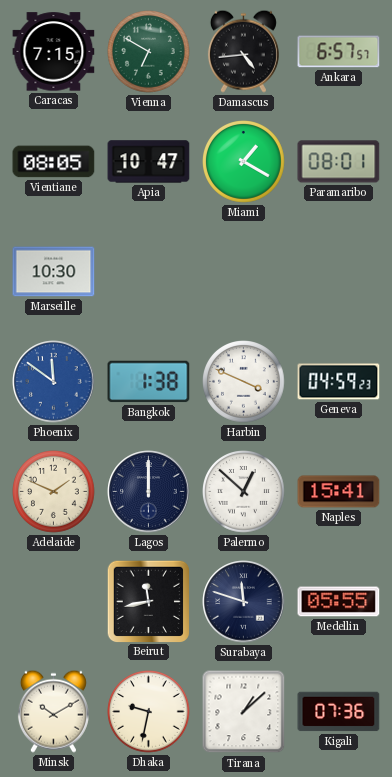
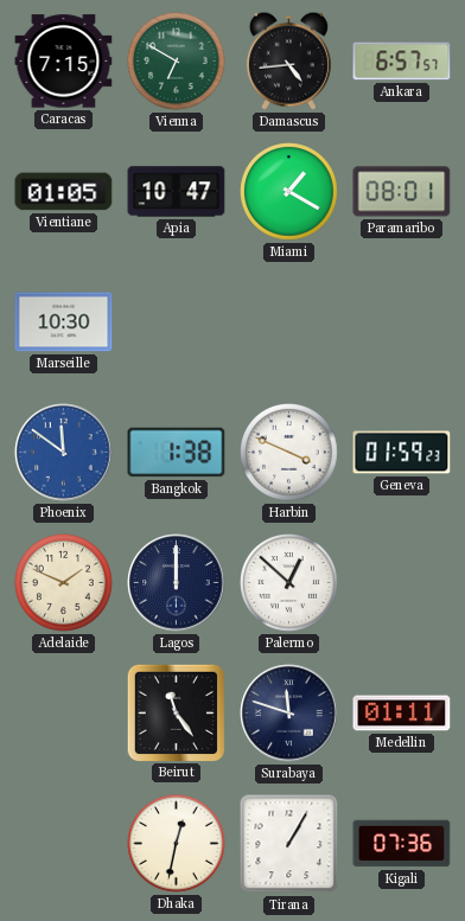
Vientiane: 08:05 -> 01:05
Geneva: 04:59 -> 01:59
Naples: 15:41 -> none
Beirut: 11:43 -> 11:24
Medellin: 05:55 -> 01:11
Minsk: 10:10 -> none
Dhaka: 9:32 -> 12:32
Tirana: 1:08 -> 1:05
